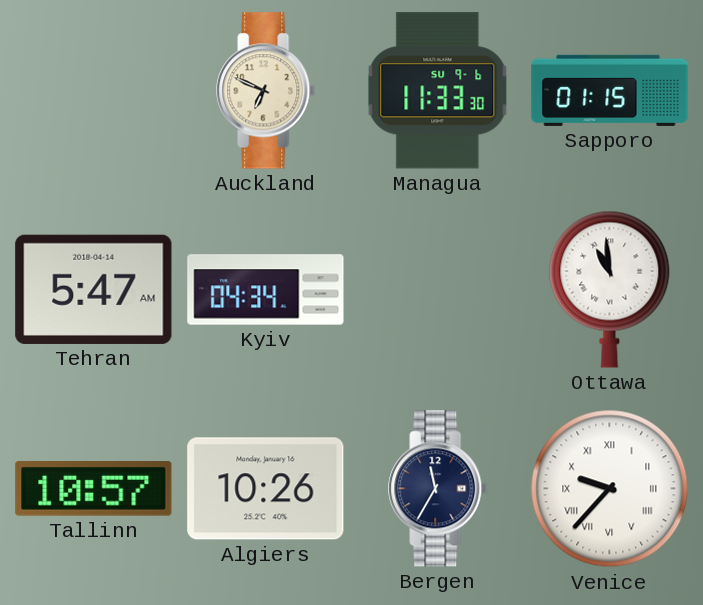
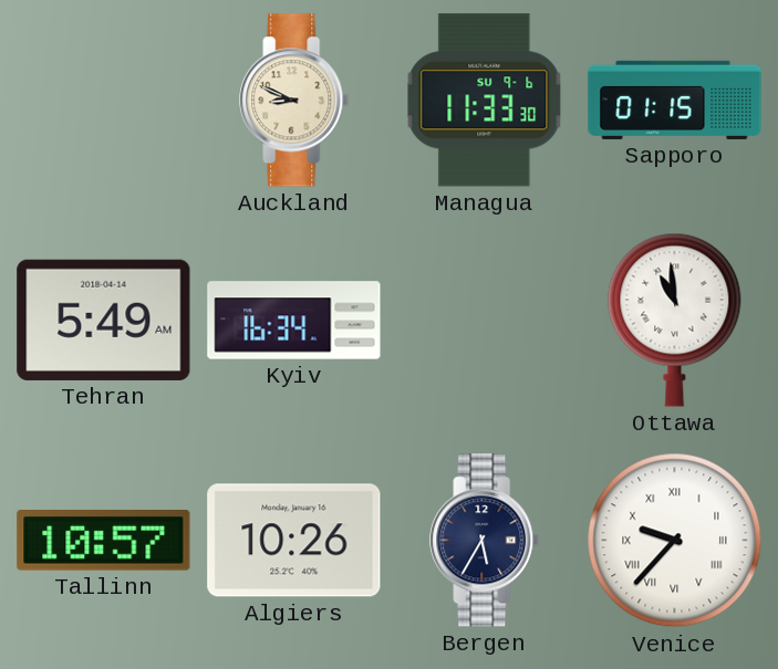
Auckland: 6:49 -> 8:49
Tehran: 5:47 -> 5:49
Kyiv: 04:34 -> 16:34
Bergen: 11:35 -> 5:35
